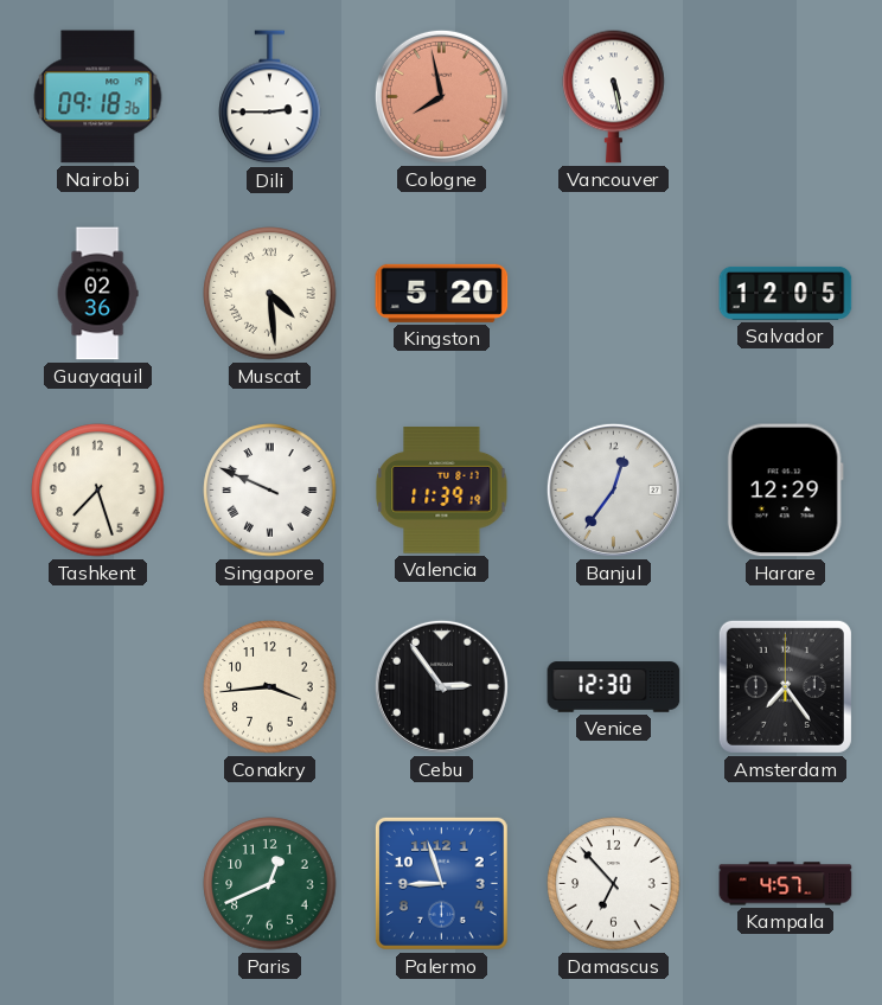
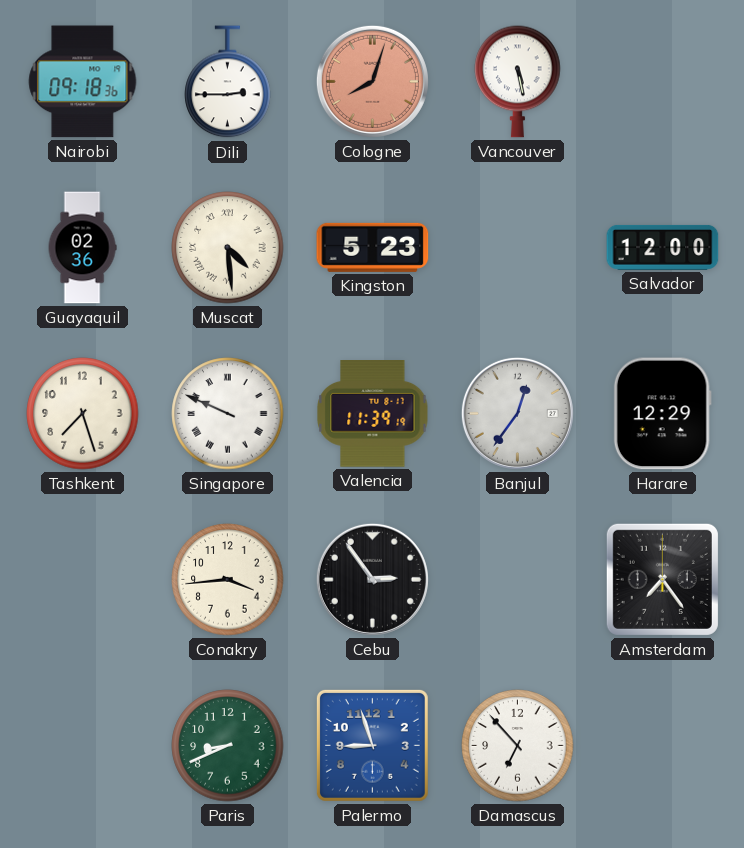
Cologne: 7:58 -> 8:03
Kingston: 5:20 -> 5:23
Salvador: 12:05 -> 12:00
Venice: 12:30 -> none
Paris: 12:41 -> 8:41
Kampala: 4:57 -> none
